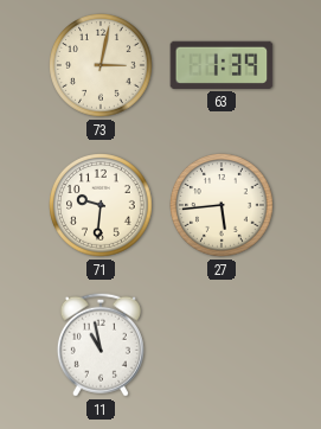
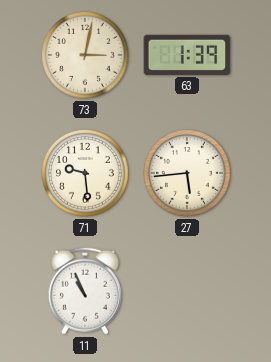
71: 9:31 -> 9:29
11: 10:58 -> 10:56
